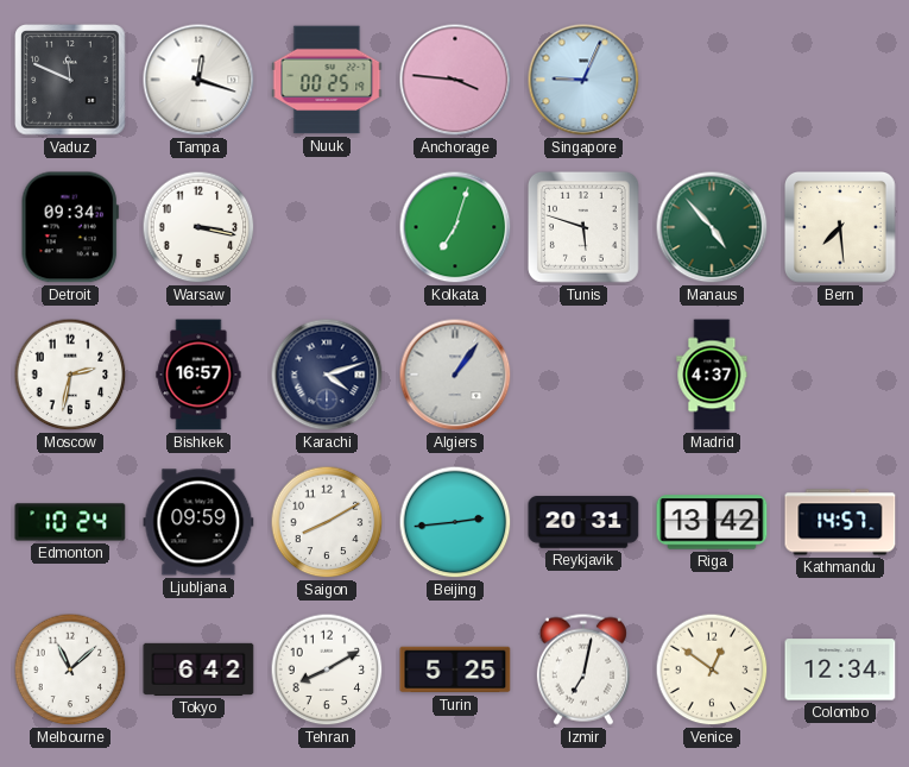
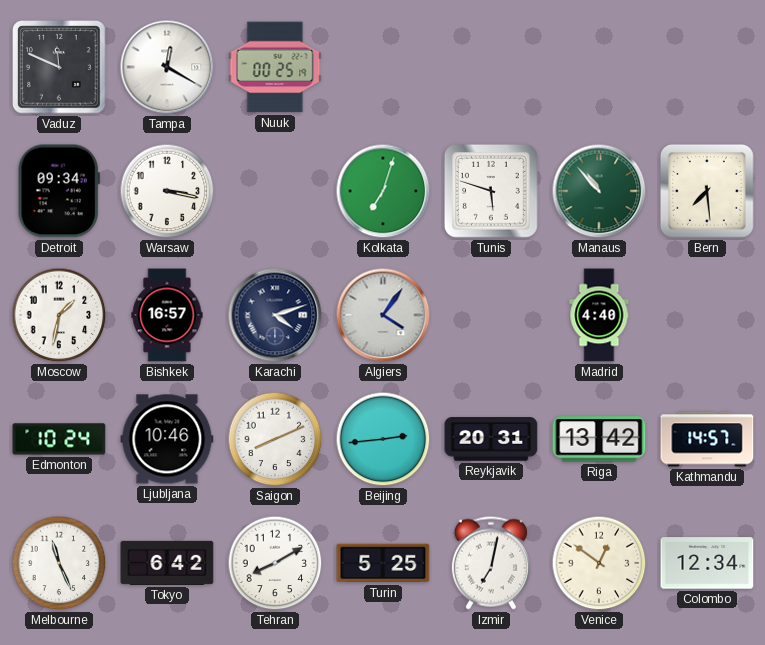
Tampa: 12:18 -> 12:20
Anchorage: 3:46 -> none
Singapore: 9:04 -> none
Manaus: 4:53 -> 10:53
Moscow: 2:32 -> 1:32
Algiers: 1:06 -> 4:06
Madrid: 4:37 -> 4:40
Ljubljana: 09:59 -> 10:46
Saigon: 8:10 -> 8:11
Melbourne: 11:08 -> 11:26
